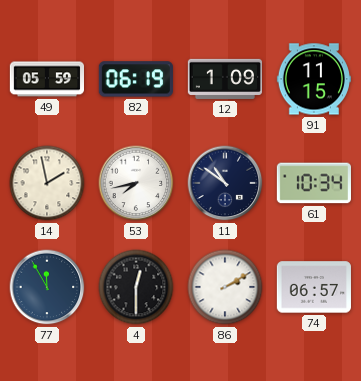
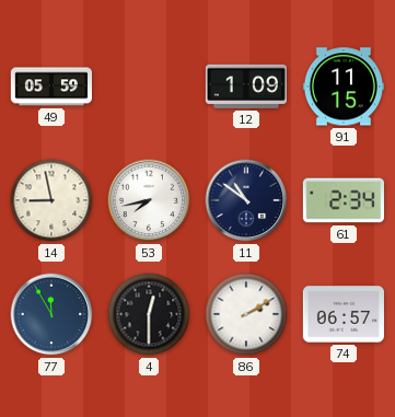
82: 06:19 -> none
14: 1:58 -> 8:58
61: 10:34 -> 2:34
